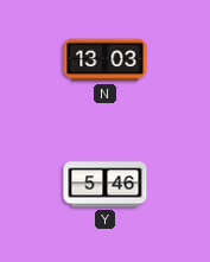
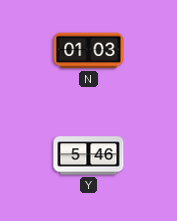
N: 13:03 -> 01:03
